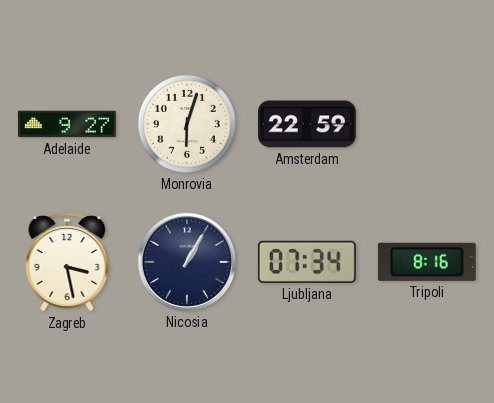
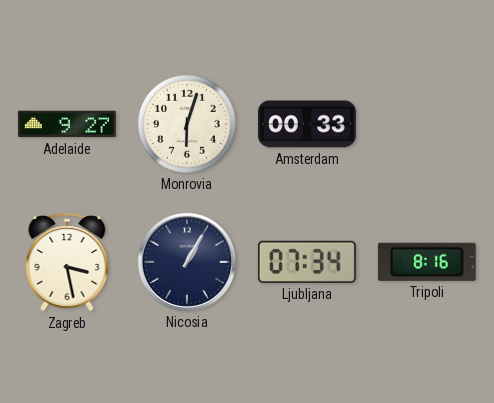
Amsterdam: 22:59 -> 00:33
